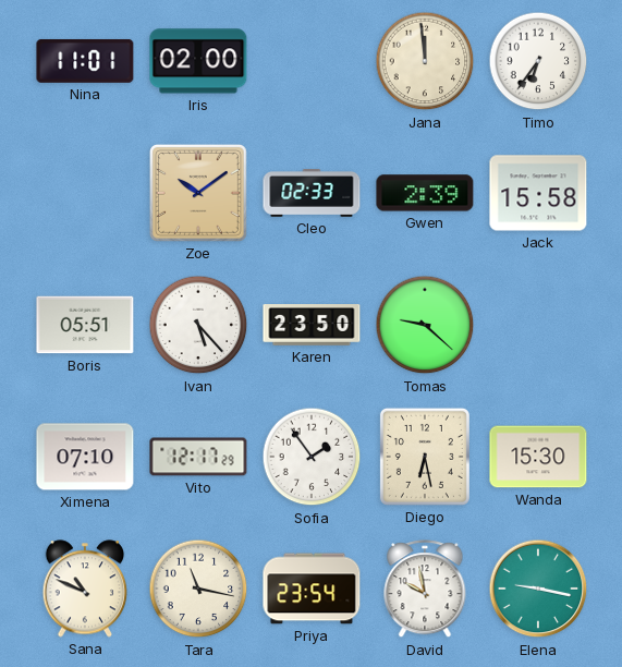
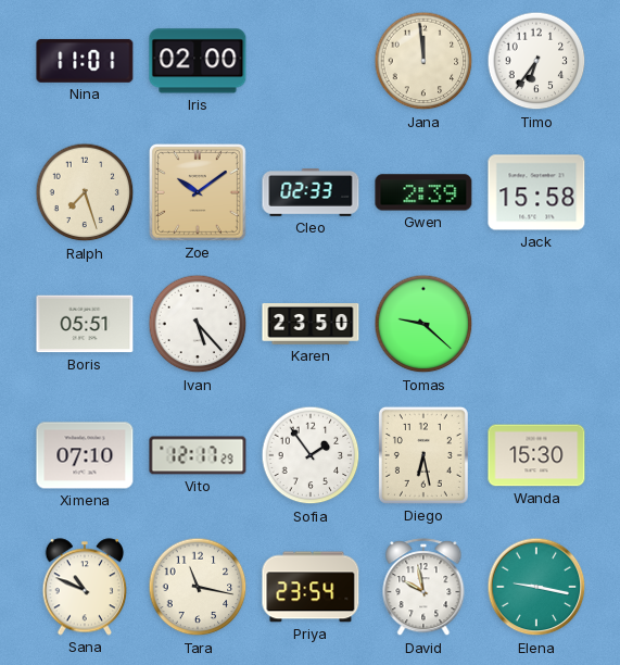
Ralph: none -> 7:27
